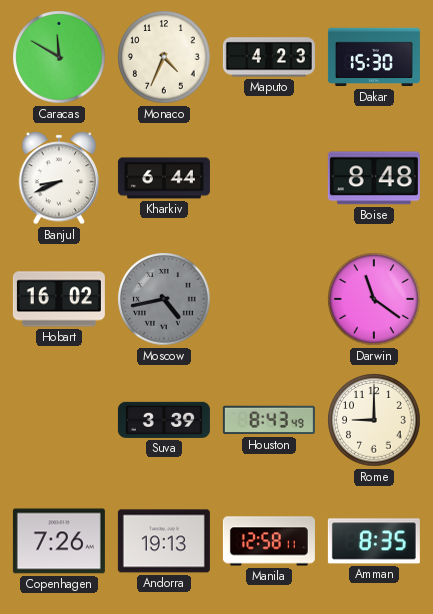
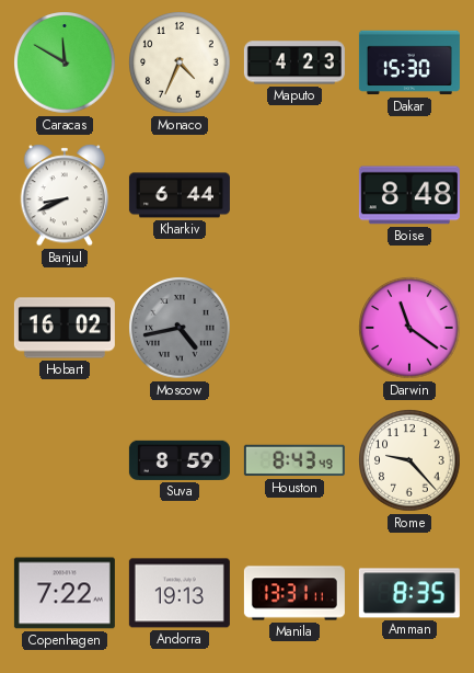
Suva: 3:39 -> 8:59
Rome: 9:00 -> 9:23
Copenhagen: 7:26 -> 7:22
Manila: 12:58 -> 13:31
